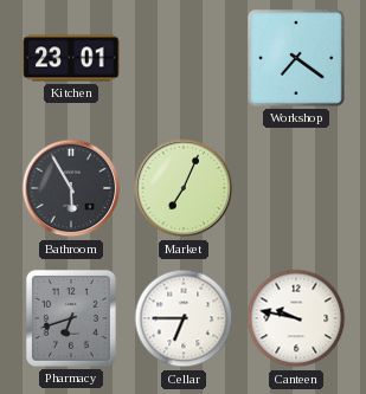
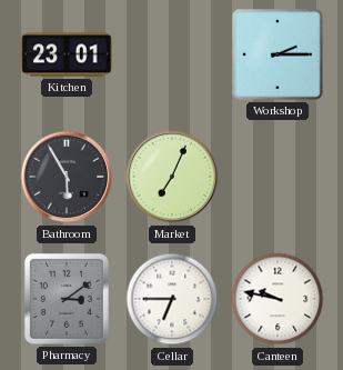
Workshop: 7:21 -> 2:15
Pharmacy: 6:42 -> 3:09
